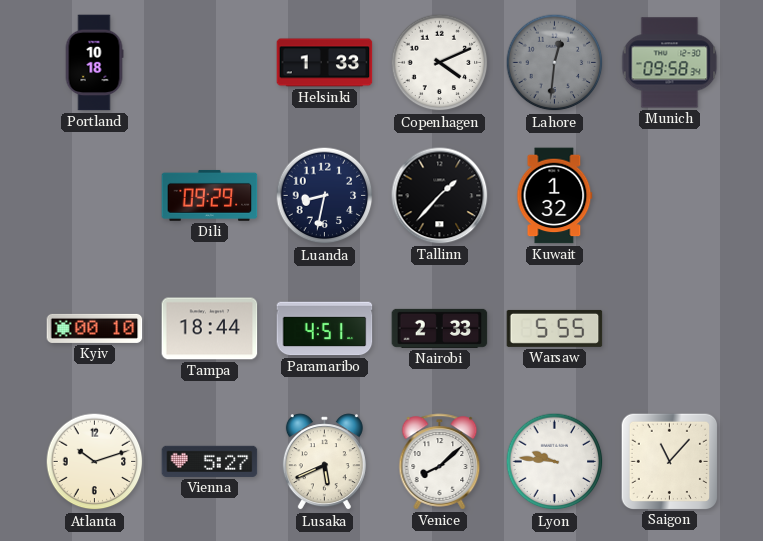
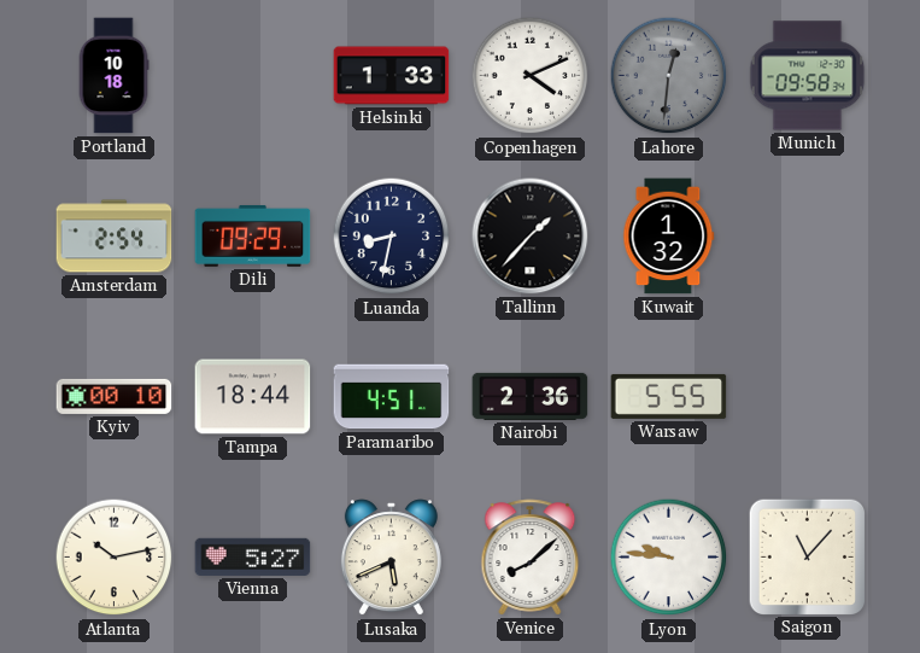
Amsterdam: none -> 2:54
Nairobi: 2:33 -> 2:36
Atlanta: 10:12 -> 10:13
